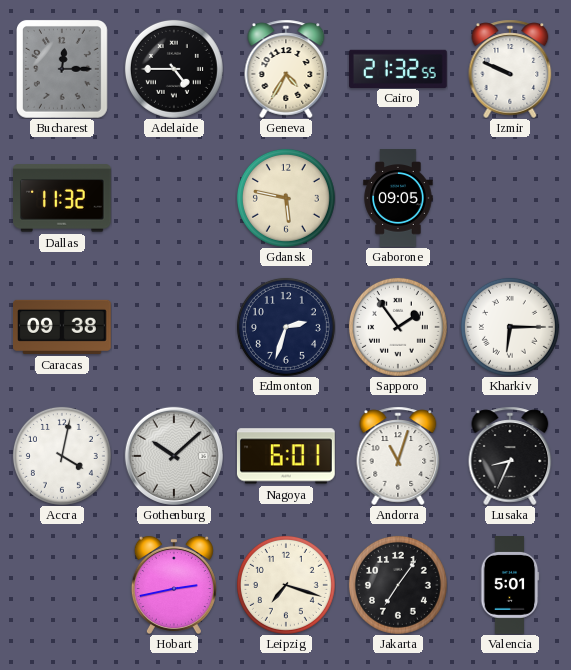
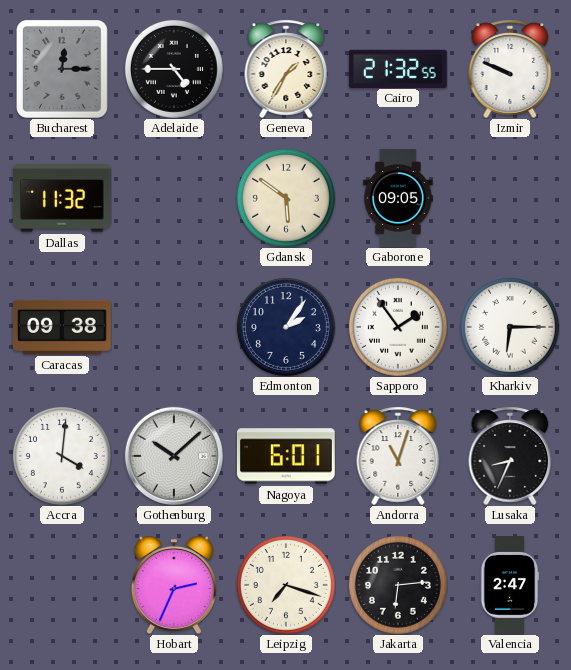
Geneva: 4:35 -> 1:35
Gdansk: 5:47 -> 5:51
Edmonton: 2:33 -> 2:06
Accra: 4:02 -> 4:01
Hobart: 2:43 -> 2:34
Jakarta: 7:06 -> 6:14
Valencia: 5:01 -> 2:47
